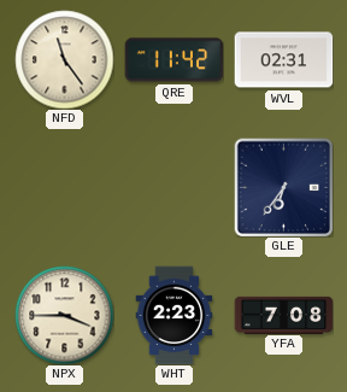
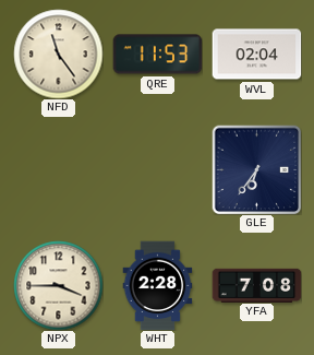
QRE: 11:42 -> 11:53
WVL: 02:31 -> 02:04
WHT: 2:23 -> 2:28
